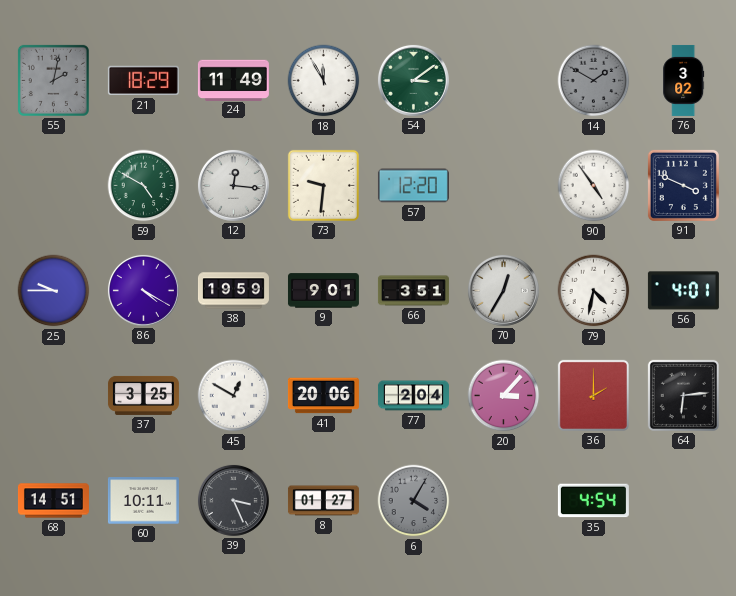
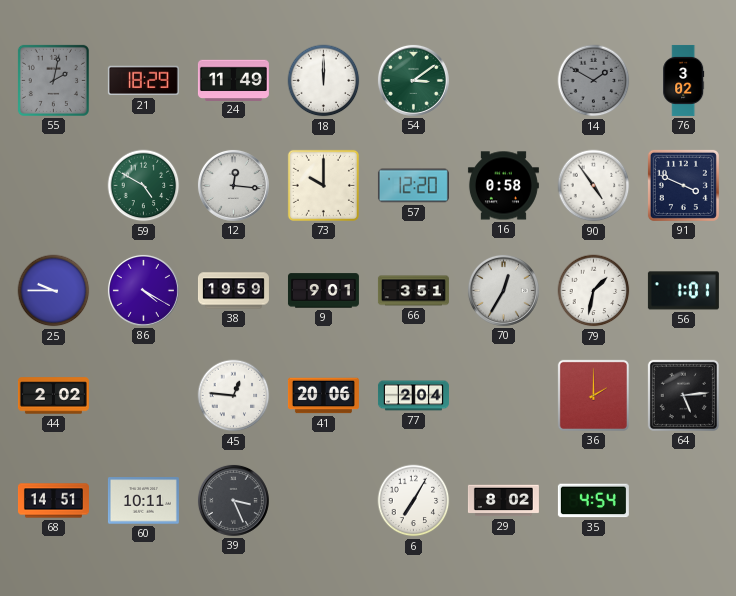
18: 11:55 -> 12:00
73: 9:31 -> 10:00
16: none -> 0:58
79: 4:32 -> 1:32
56: 4:01 -> 1:01
44: none -> 2:02
37: 3:25 -> none
45: 12:50 -> 12:46
20: 3:07 -> none
64: 6:14 -> 5:14
8: 01:27 -> none
6: 4:05 -> 7:05
6 dial: grey -> white
29: none -> 8:02
